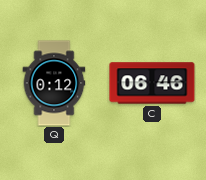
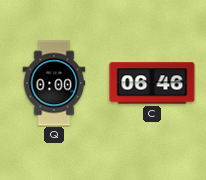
Q: 0:12 -> 0:00
